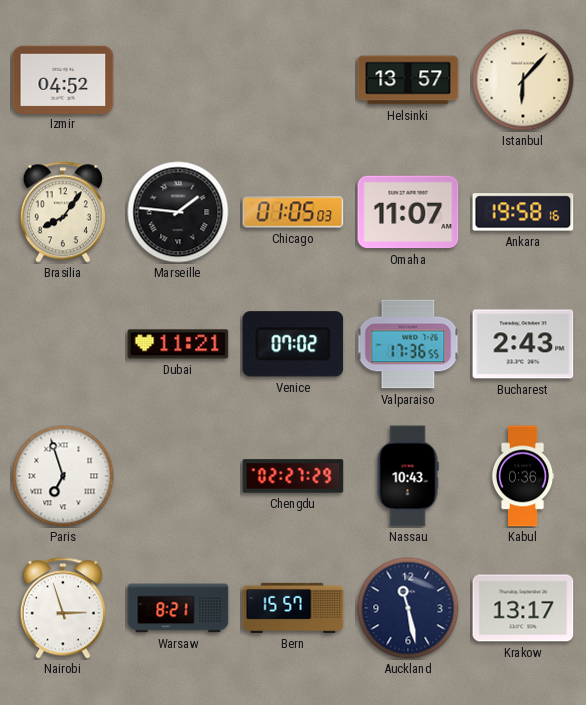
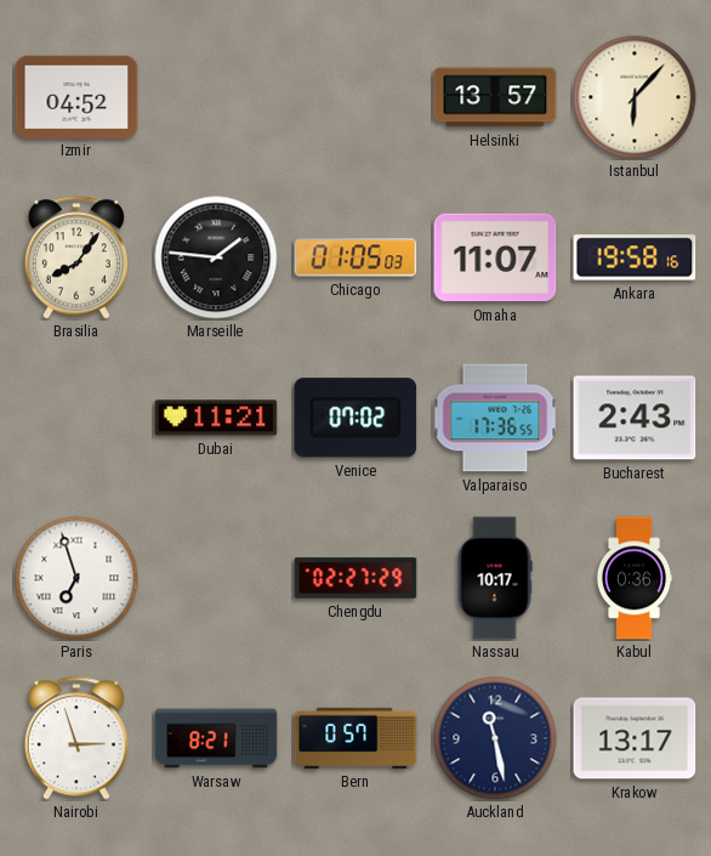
Nassau: 10:43 -> 10:17
Bern: 15:57 -> 0:57
